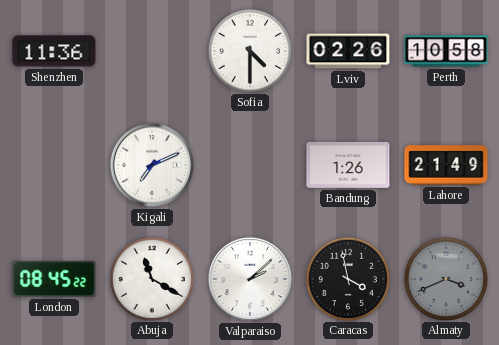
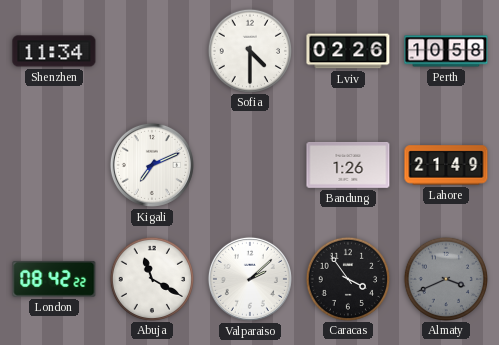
Shenzhen: 11:36 -> 11:34
London: 08:45 -> 08:42
Caracas: 3:58 -> 3:54
